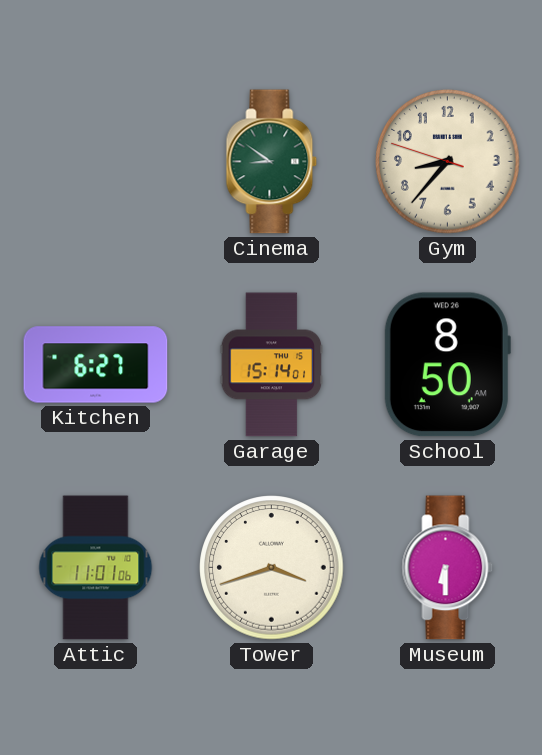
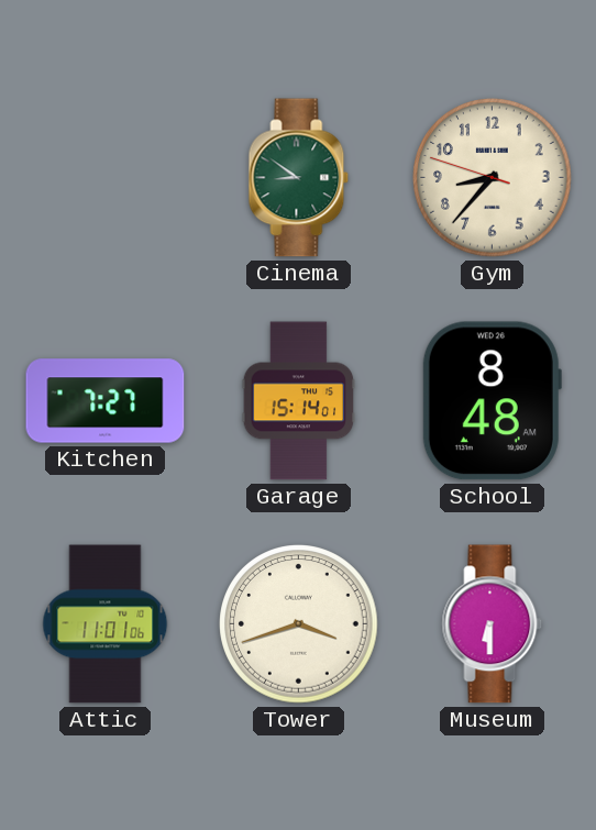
Kitchen: 6:27 -> 7:27
School: 8:50 -> 8:48
